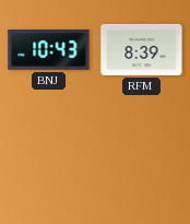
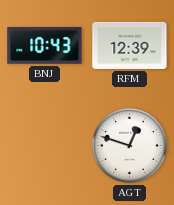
RFM: 8:39 -> 12:39
AGT: none -> 12:48
